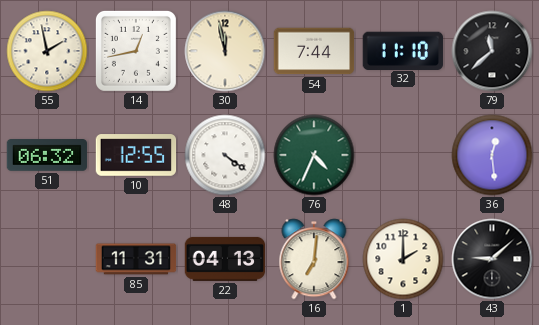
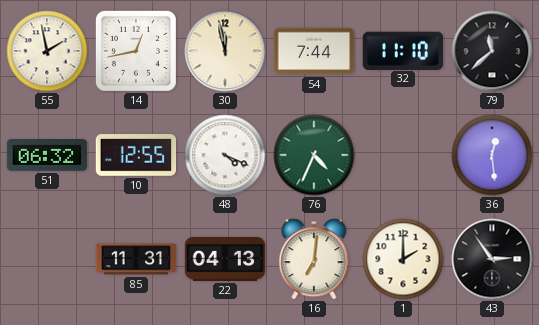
48: 4:21 -> 4:19
43: 9:08 -> 2:54
